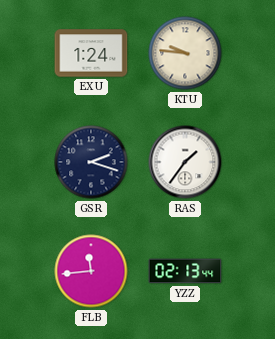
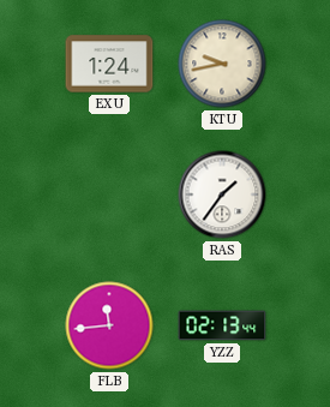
KTU: 9:46 -> 9:43
GSR: 2:18 -> none
